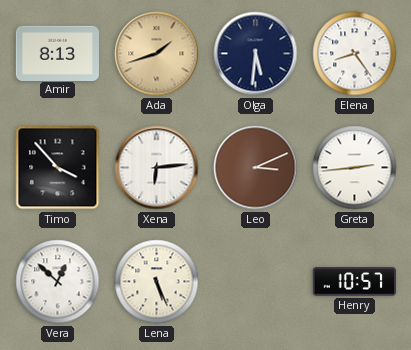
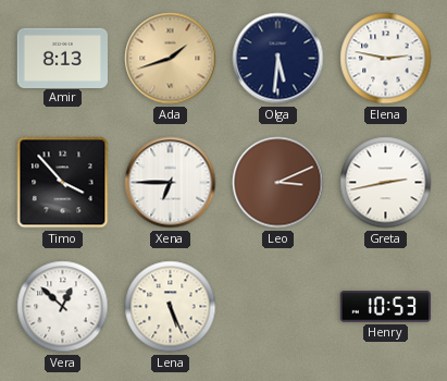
Elena: 8:24 -> 2:47
Xena: 6:14 -> 6:45
Greta: 2:44 -> 2:43
Henry: 10:57 -> 10:53
